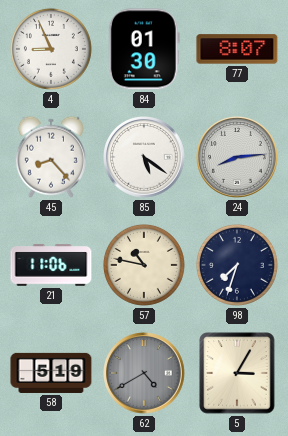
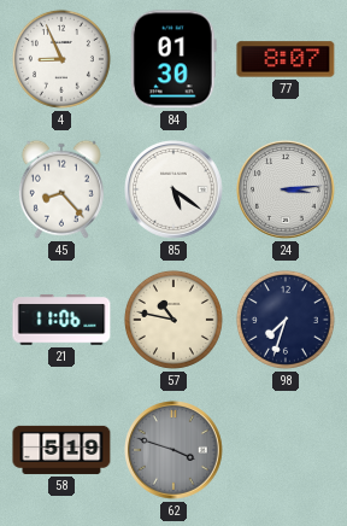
24: 8:14 -> 3:14
62: 4:40 -> 3:48
5: 3:05 -> none
